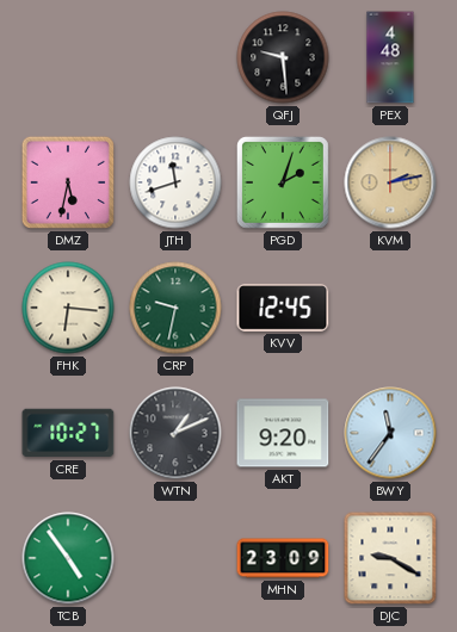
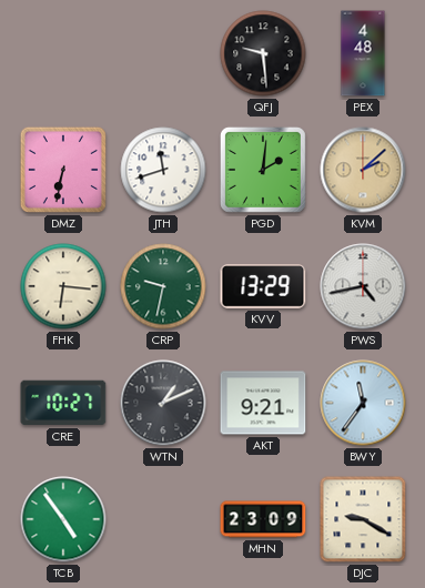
DMZ: 5:32 -> 6:32
PGD: 2:03 -> 2:01
KVM: 2:13 -> 2:08
KVV: 12:45 -> 13:29
PWS: none -> 4:43
AKT: 9:20 -> 9:21
